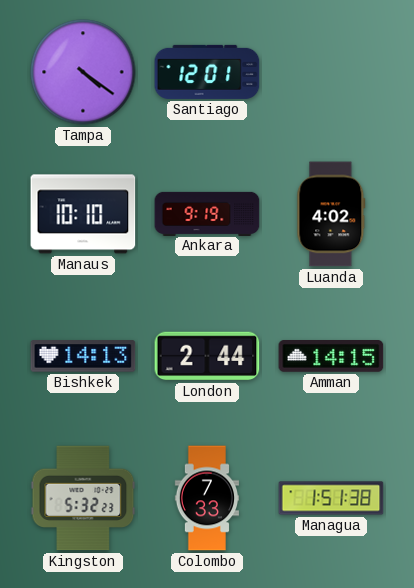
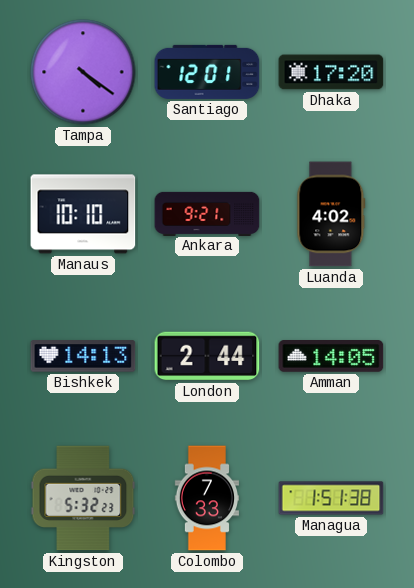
Dhaka: none -> 17:20
Ankara: 9:19 -> 9:21
Amman: 14:15 -> 14:05
